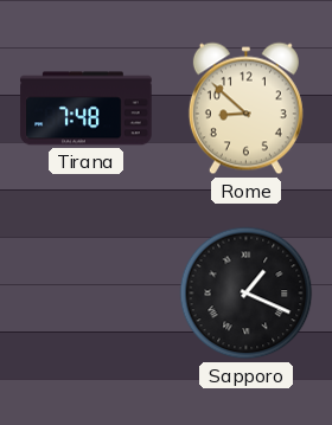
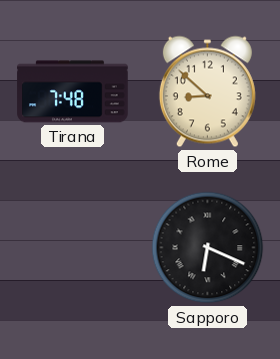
Sapporo: 1:19 -> 6:19
